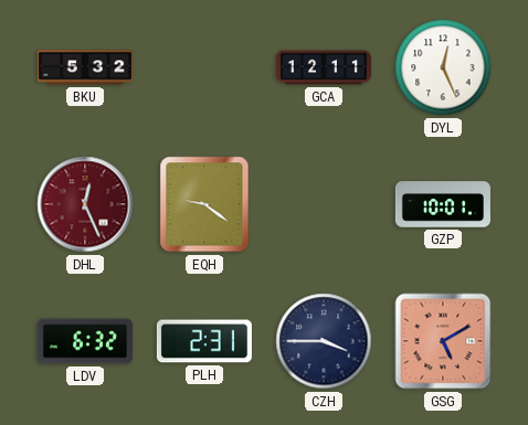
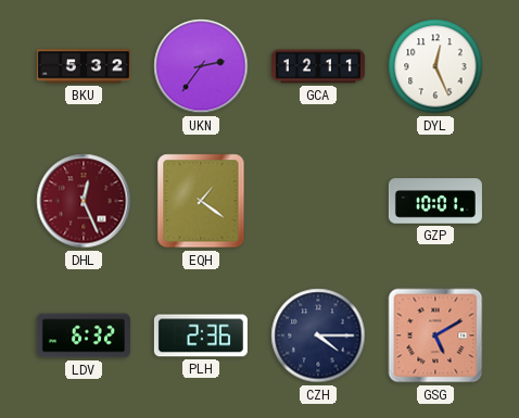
UKN: none -> 2:36
EQH: 9:21 -> 1:21
PLH: 2:31 -> 2:36
CZH: 3:45 -> 4:15
